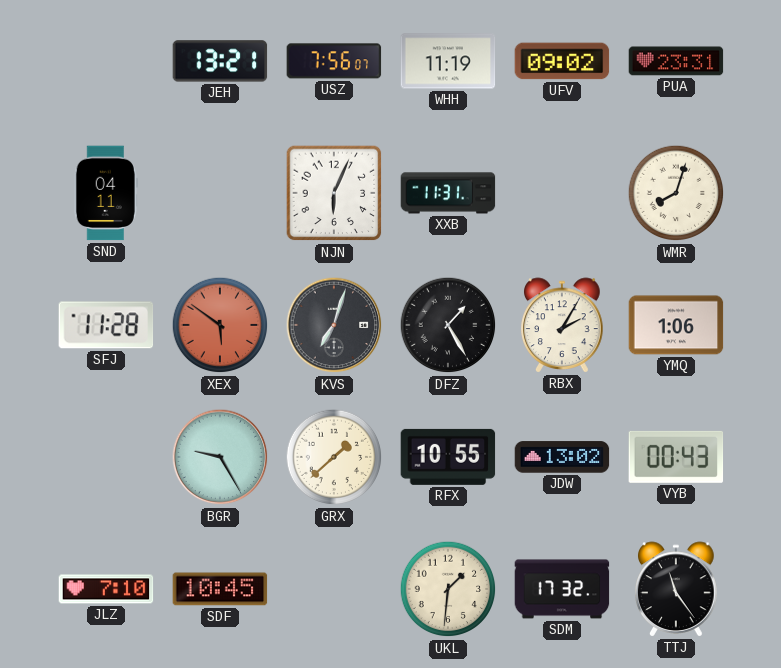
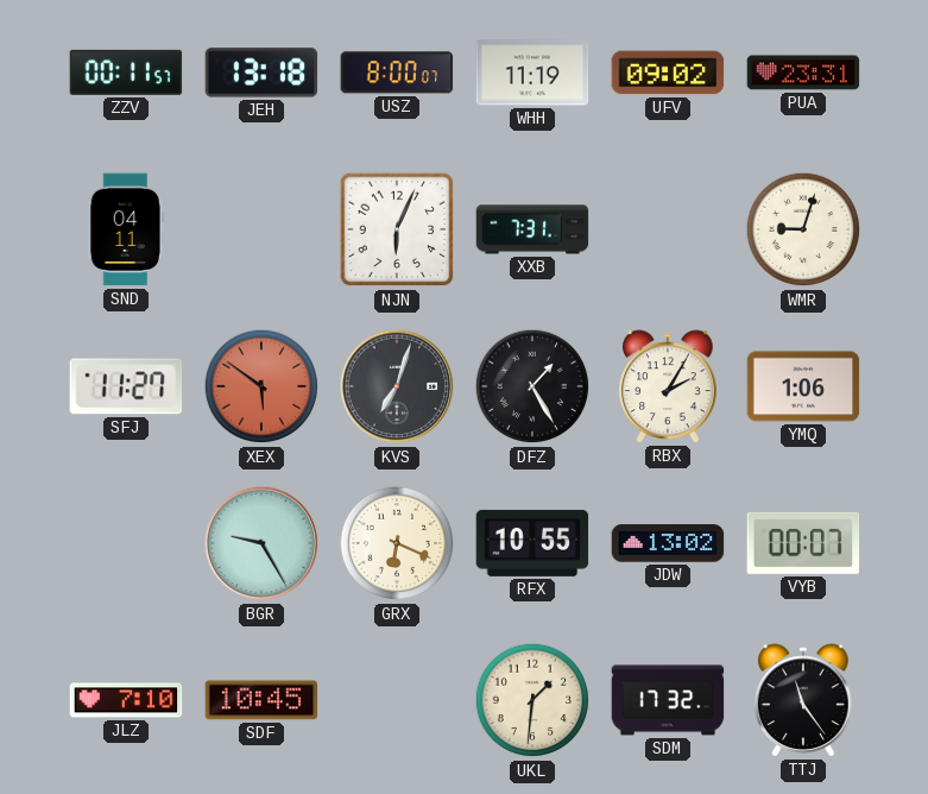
ZZV: none -> 00:11
JEH: 13:21 -> 13:18
USZ: 7:56 -> 8:00
XXB: 11:31 -> 7:31
WMR: 8:03 -> 9:03
SFJ: 11:28 -> 11:27
GRX: 1:38 -> 6:19
VYB: 00:43 -> 00:07
